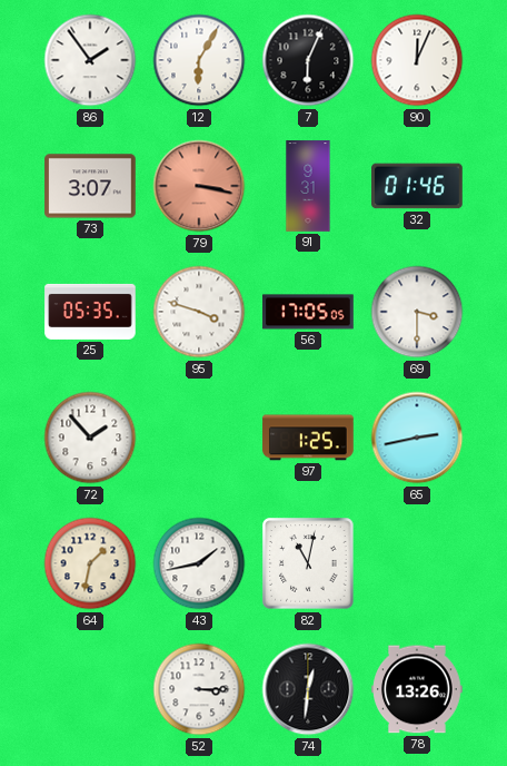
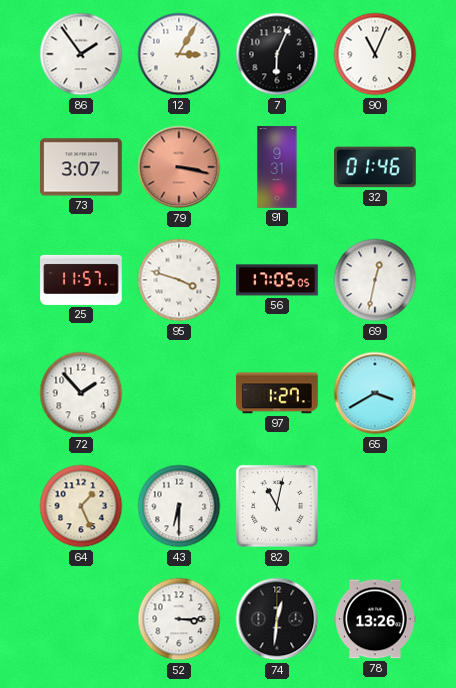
12: 6:05 -> 3:05
90: 12:04 -> 11:04
25: 05:35 -> 11:57
69: 3:30 -> 12:32
97: 1:25 -> 1:27
65: 2:43 -> 3:40
64: 1:32 -> 1:26
43: 1:43 -> 6:30
